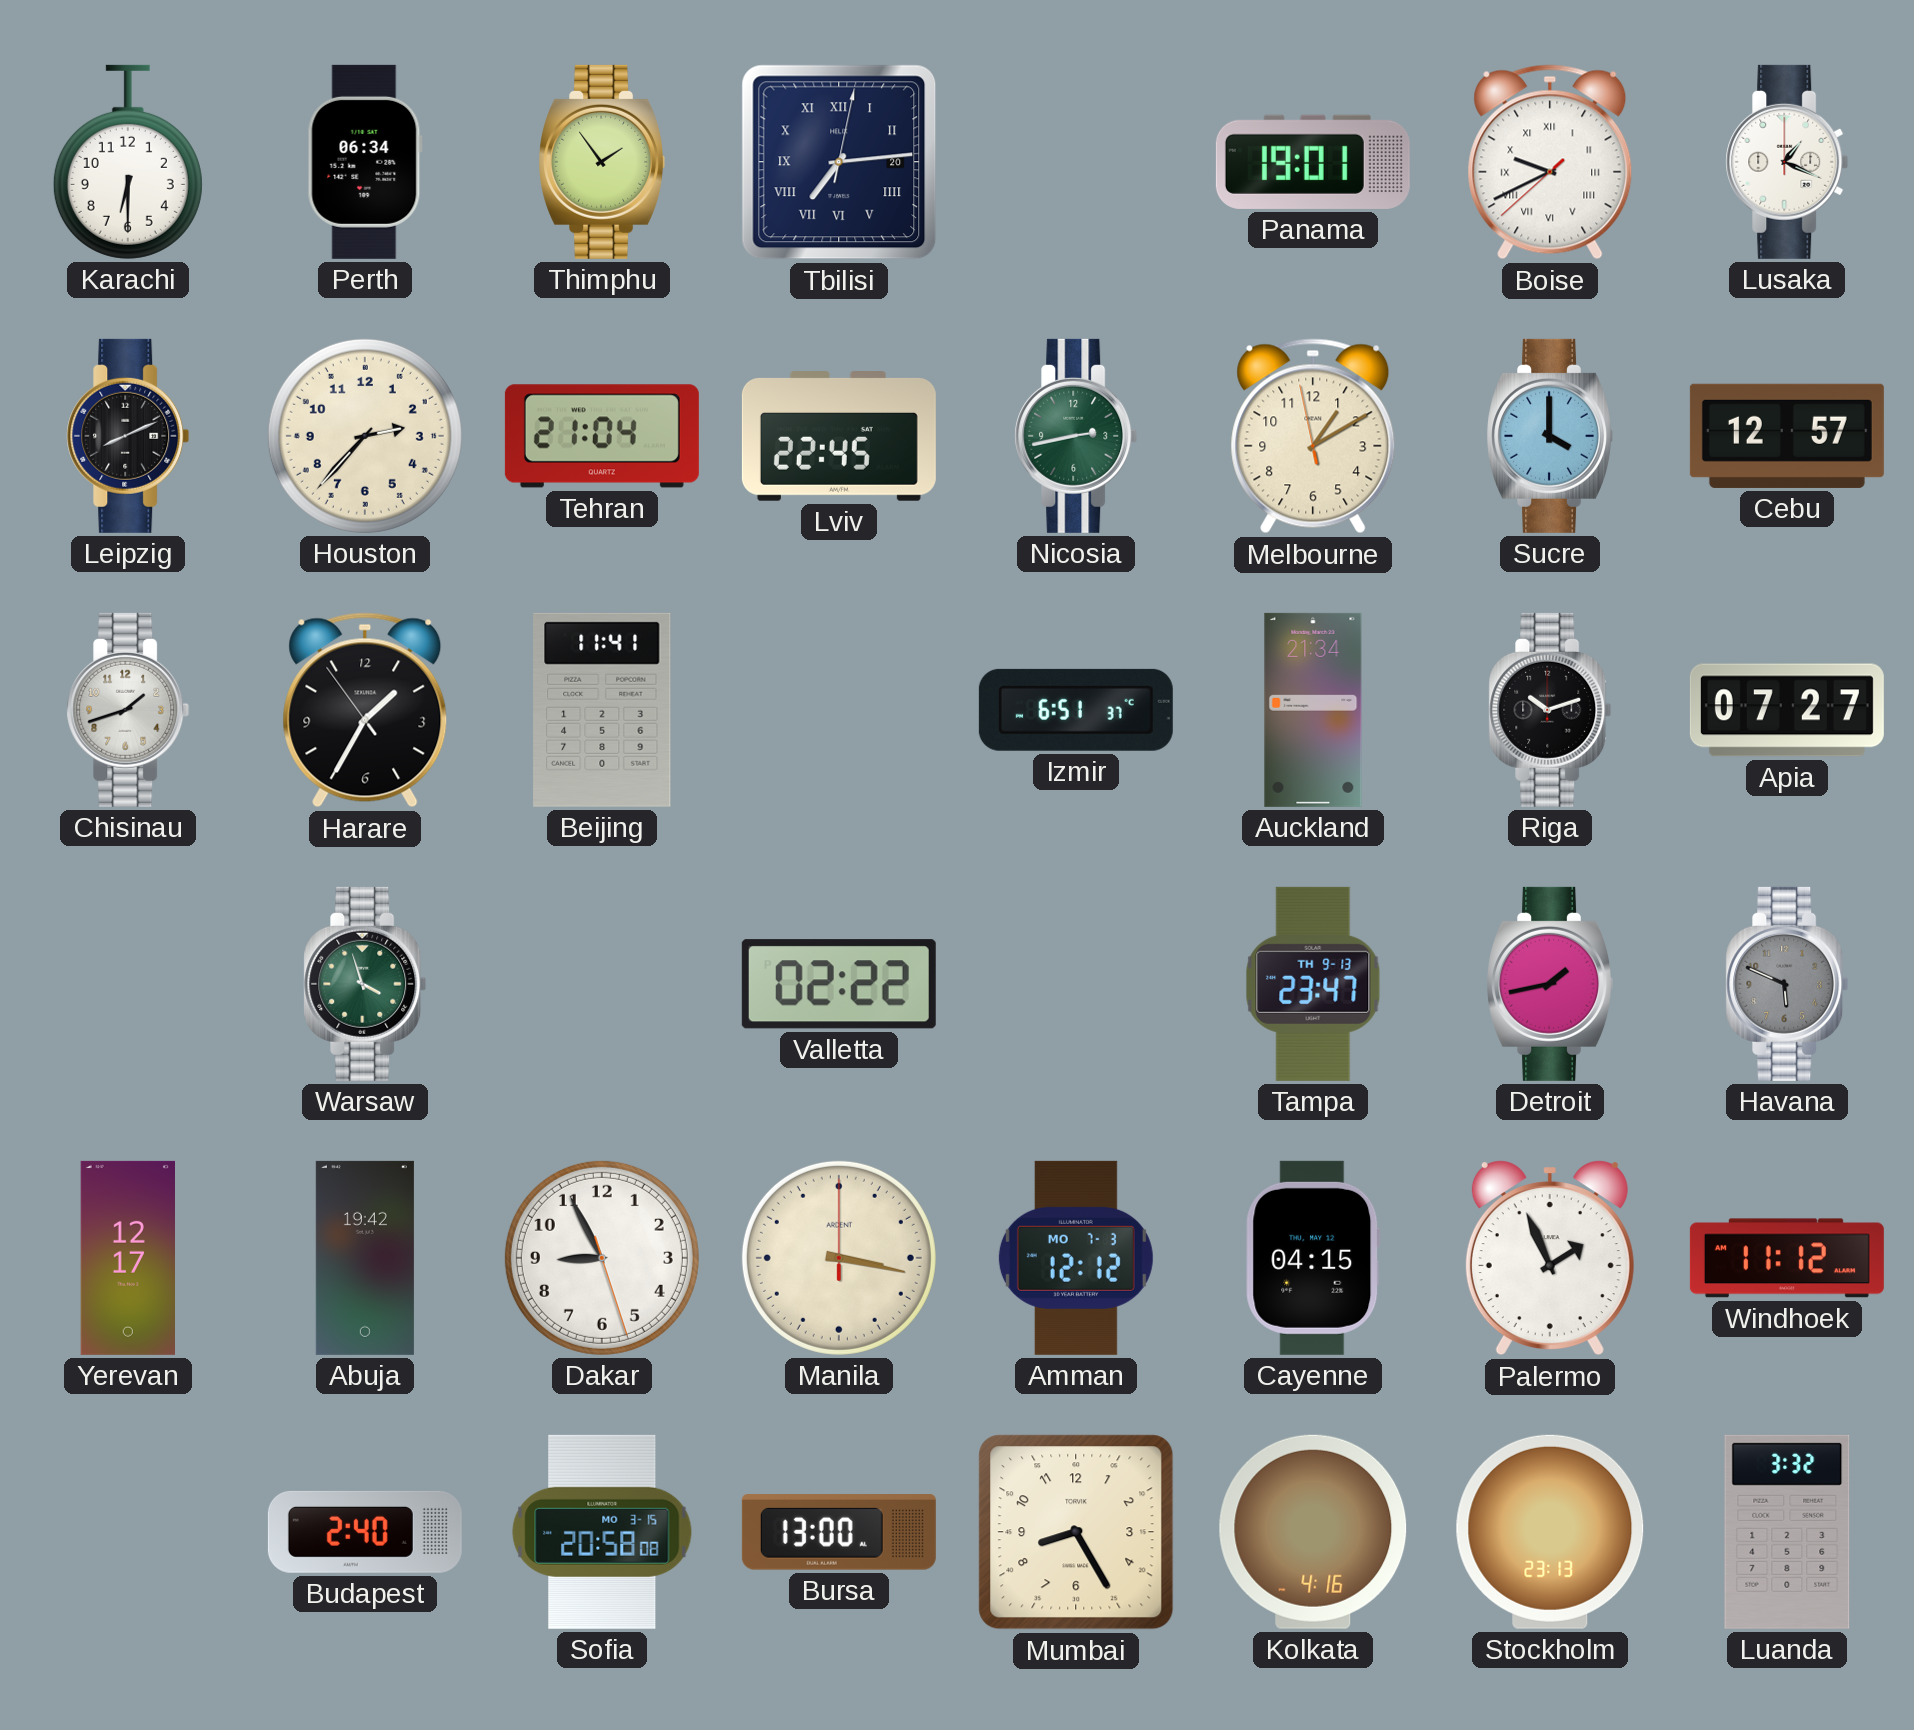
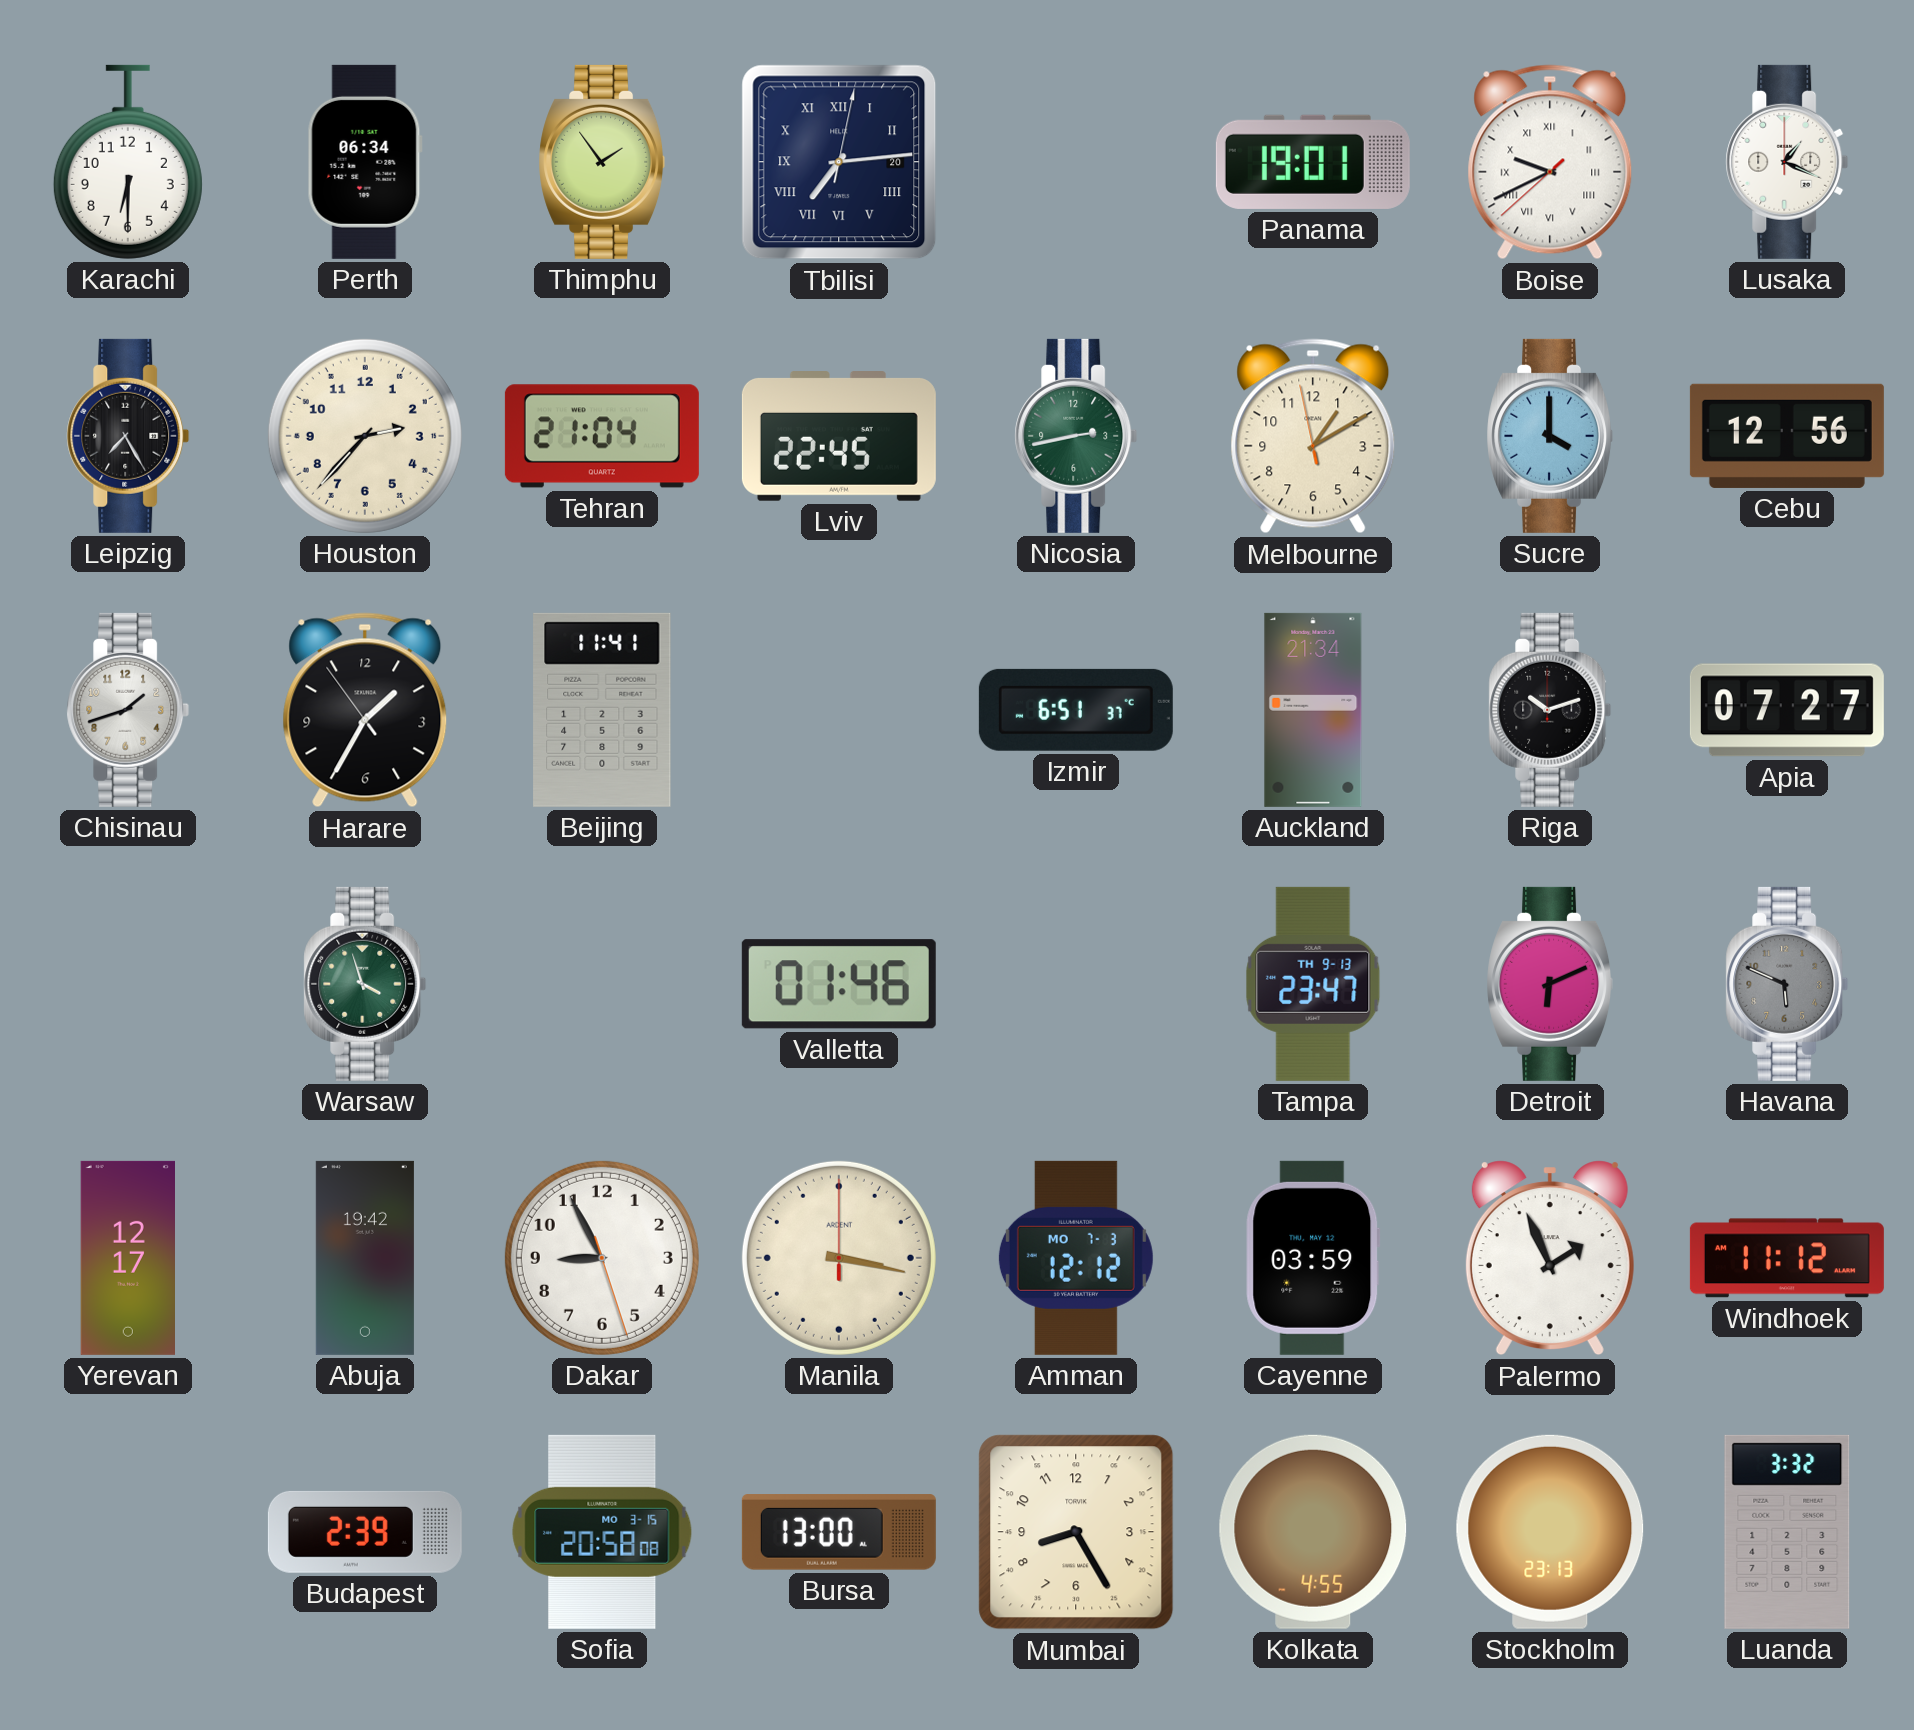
Leipzig: 8:11 -> 7:25
Cebu: 12:57 -> 12:56
Valletta: 02:22 -> 01:46
Detroit: 1:43 -> 6:11
Cayenne: 04:15 -> 03:59
Budapest: 2:40 -> 2:39
Kolkata: 4:16 -> 4:55
